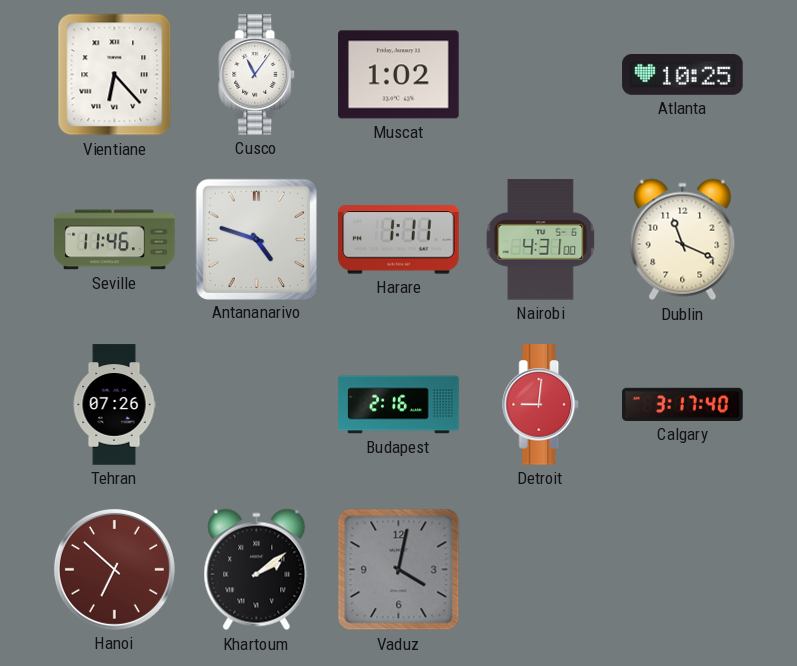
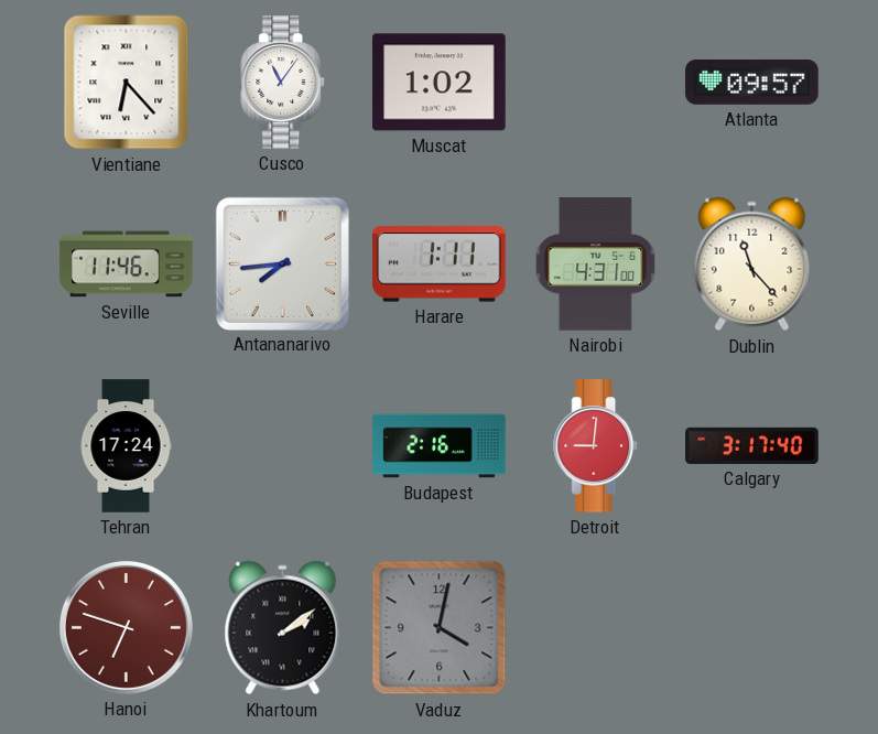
Atlanta: 10:25 -> 09:57
Antananarivo: 4:48 -> 7:44
Dublin: 11:19 -> 11:23
Tehran: 07:26 -> 17:24
Hanoi: 6:52 -> 6:48
